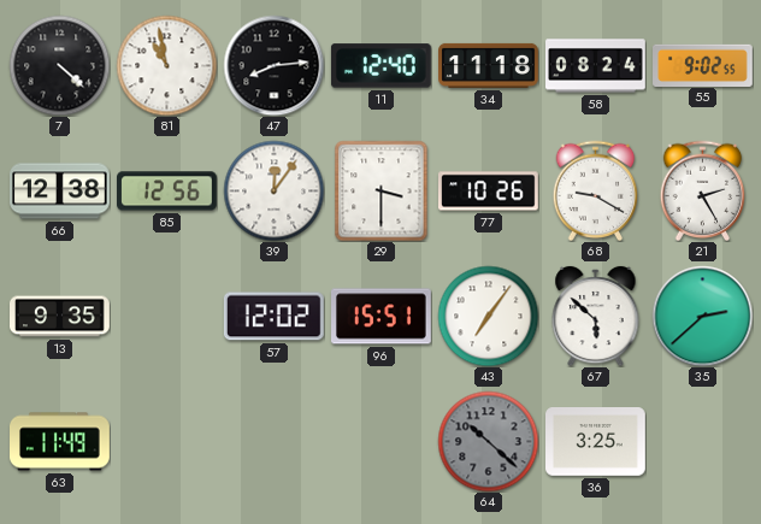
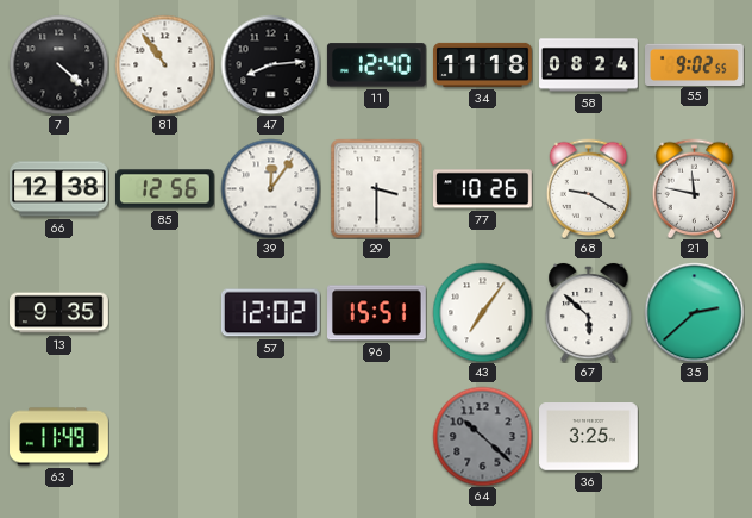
81: 10:58 -> 10:54
21: 2:25 -> 11:47
